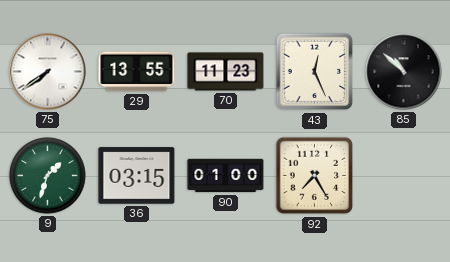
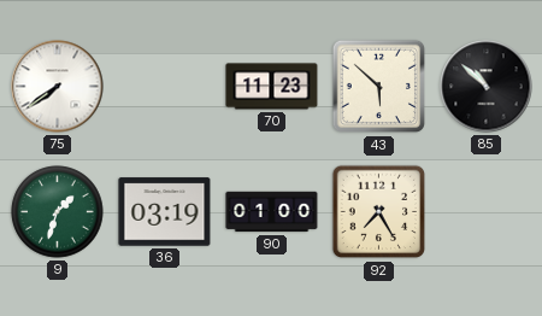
29: 13:55 -> none
43: 12:26 -> 5:52
36: 03:15 -> 03:19
